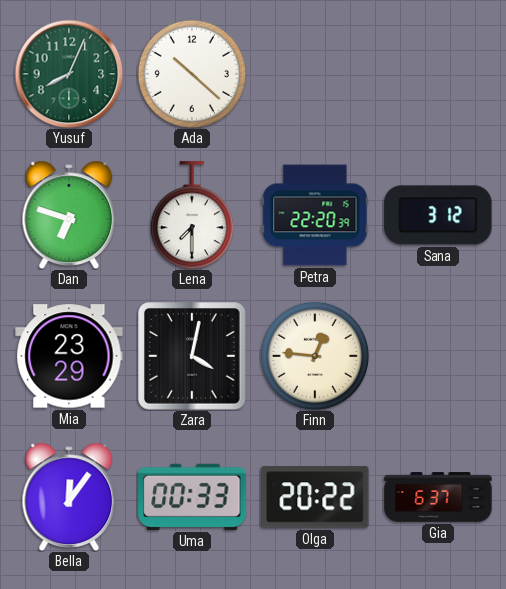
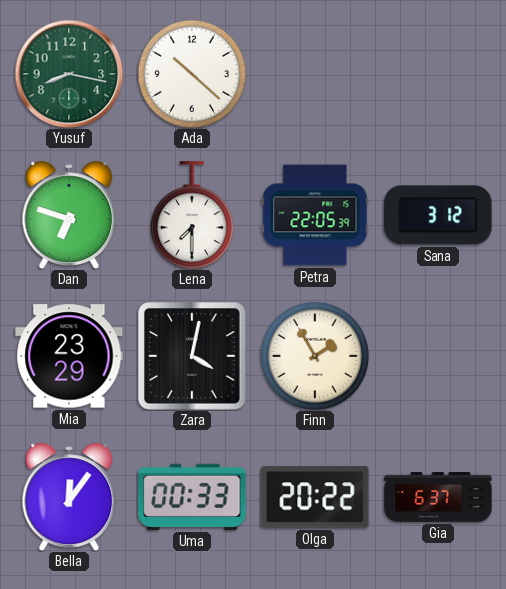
Yusuf: 8:04 -> 8:17
Petra: 22:20 -> 22:05
Finn: 12:46 -> 1:55
